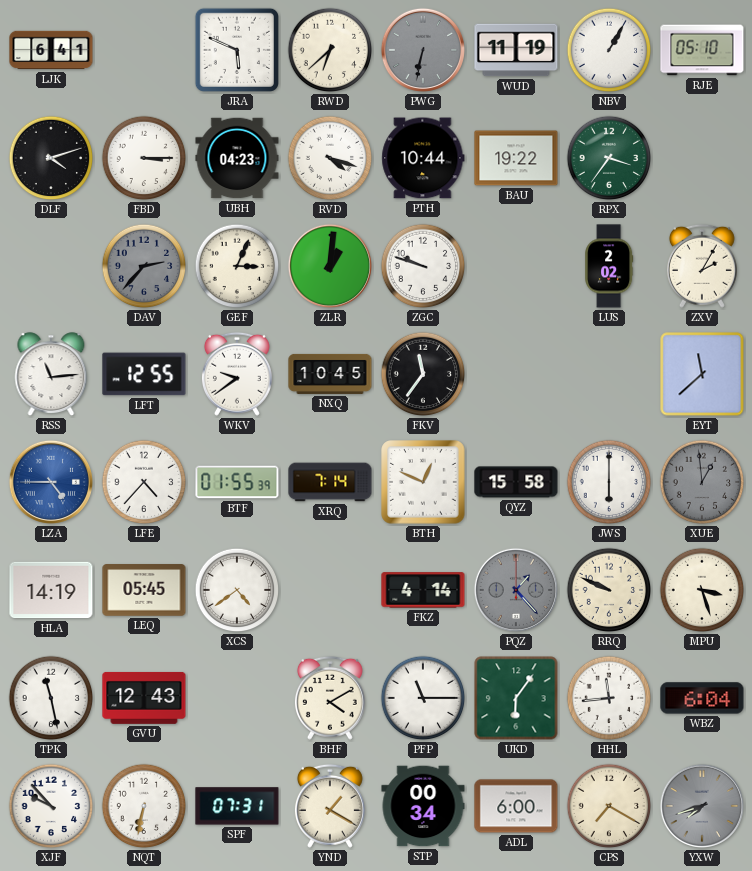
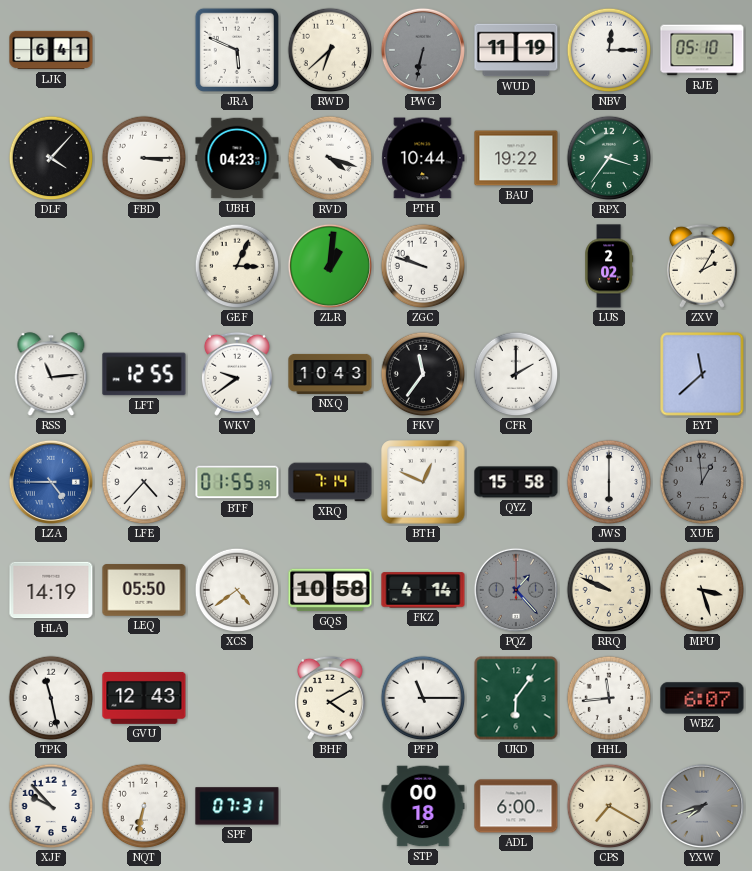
NBV: 1:05 -> 12:15
DLF: 4:12 -> 4:07
DAV: 2:37 -> none
NXQ: 10:45 -> 10:43
CFR: none -> 2:00
LEQ: 05:45 -> 05:50
GQS: none -> 10:58
WBZ: 6:04 -> 6:07
YND: 1:20 -> none
STP: 00:34 -> 00:18
